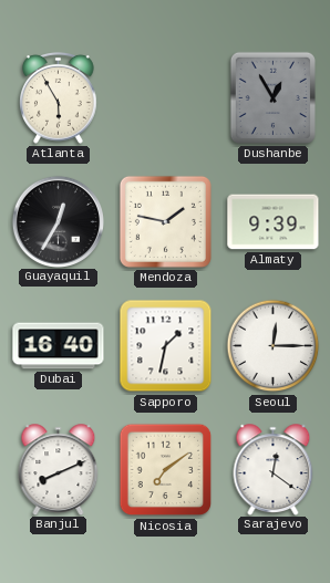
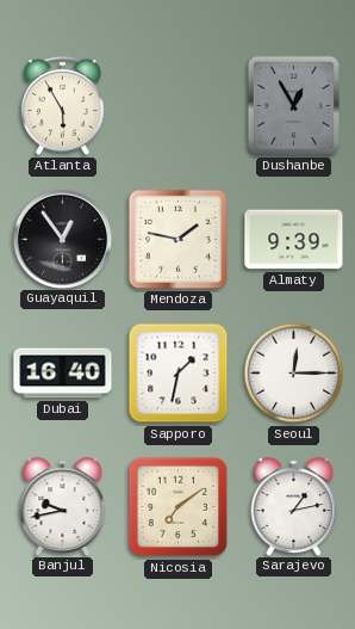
Guayaquil: 12:35 -> 12:54
Banjul: 8:11 -> 9:43
Sarajevo: 12:21 -> 1:13
